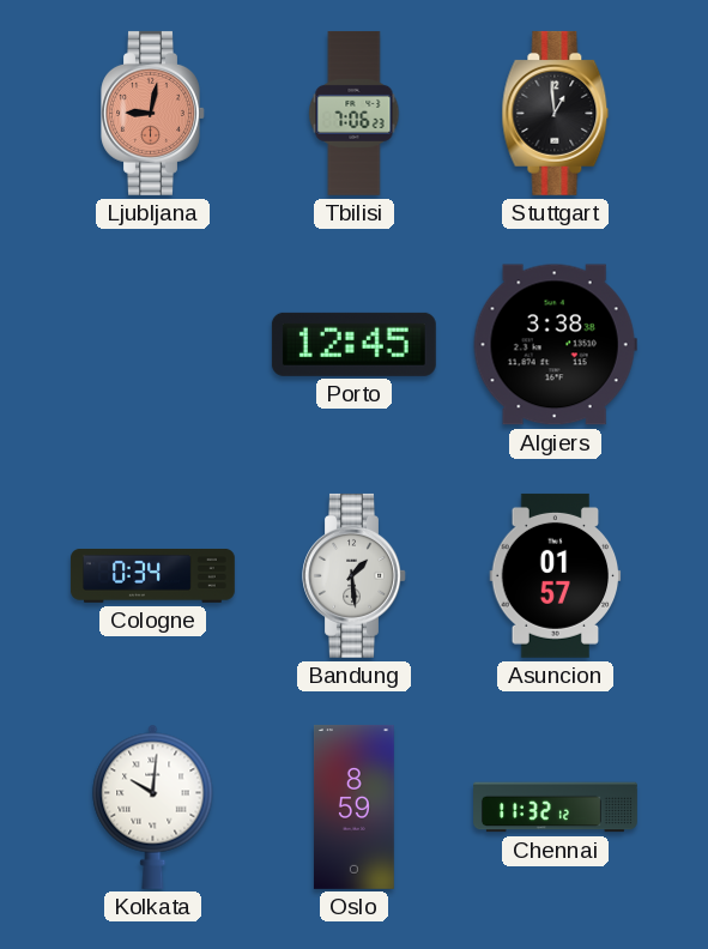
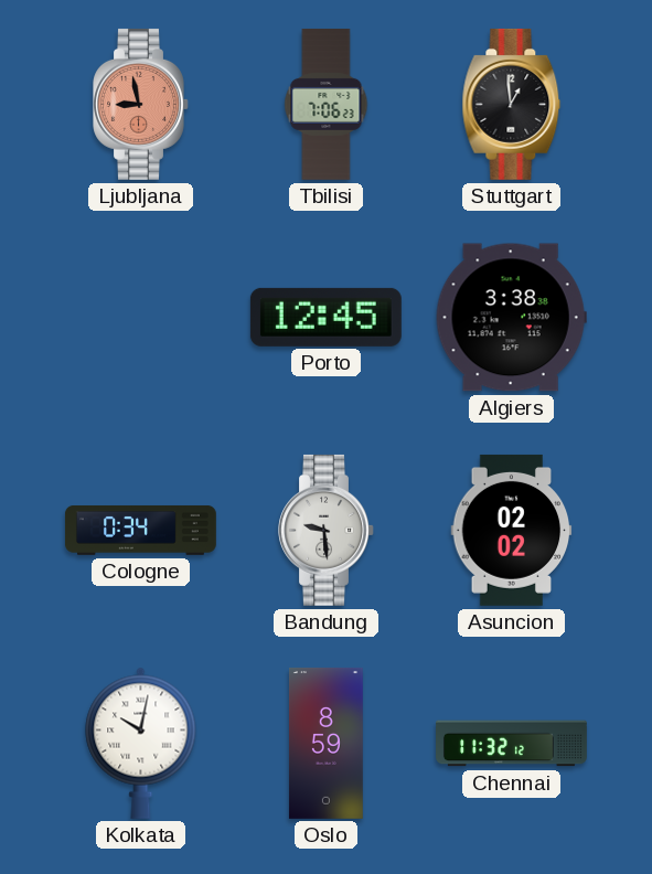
Ljubljana: 9:02 -> 8:58
Bandung: 1:29 -> 9:29
Asuncion: 01:57 -> 02:02
Kolkata: 10:01 -> 10:02
